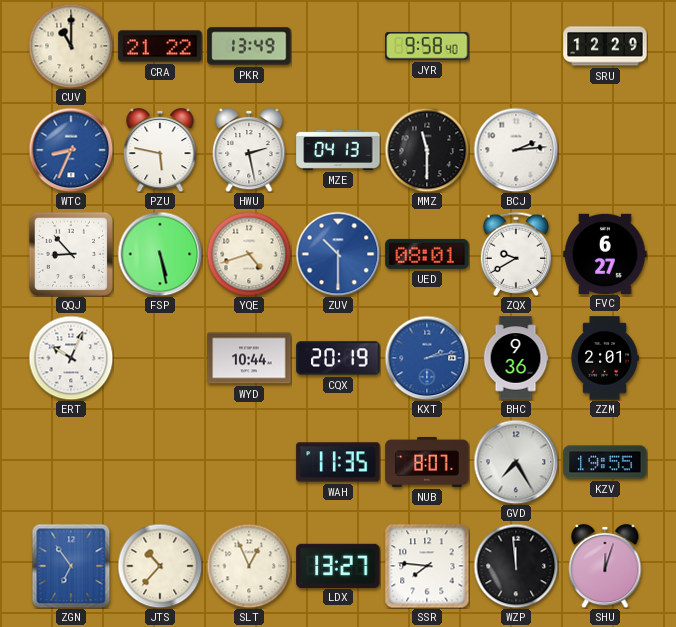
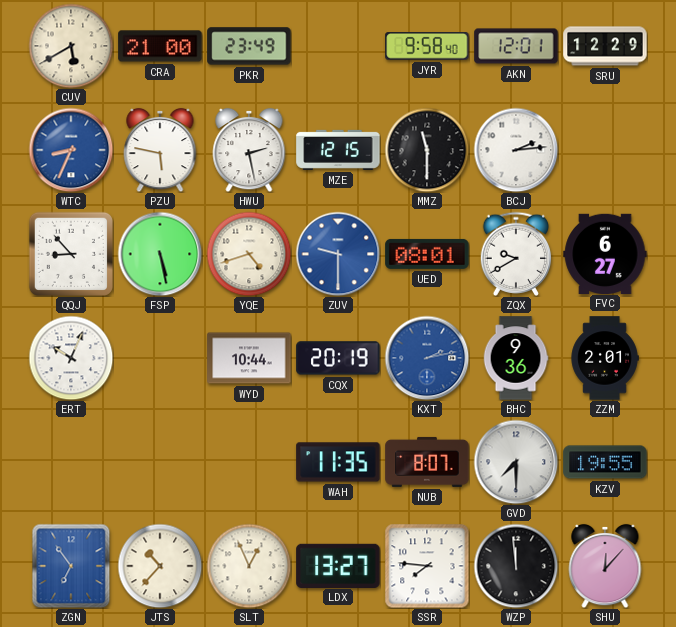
CUV: 11:00 -> 5:40
CRA: 21:22 -> 21:00
PKR: 13:49 -> 23:49
AKN: none -> 12:01
MZE: 04:13 -> 12:15
ZUV: 10:30 -> 9:30
GVD: 7:25 -> 7:30
SHU: 12:03 -> 12:07
